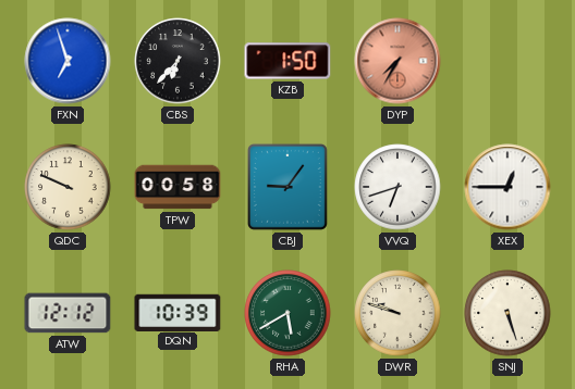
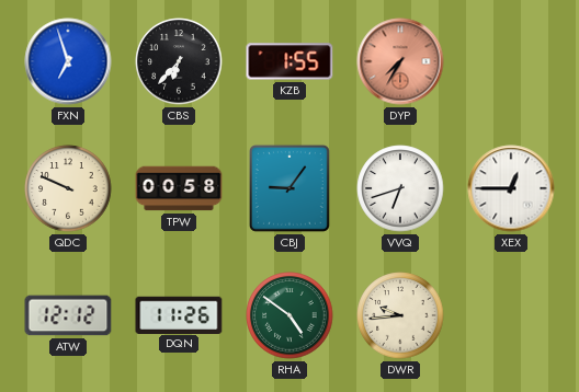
KZB: 1:50 -> 1:55
DQN: 10:39 -> 11:26
RHA: 5:40 -> 4:51
DWR: 9:48 -> 9:44
SNJ: 5:27 -> none
